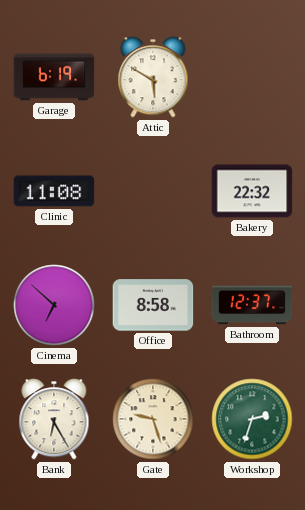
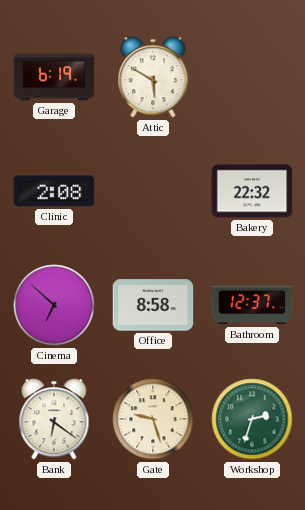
Clinic: 11:08 -> 2:08
Bank: 6:25 -> 6:21
